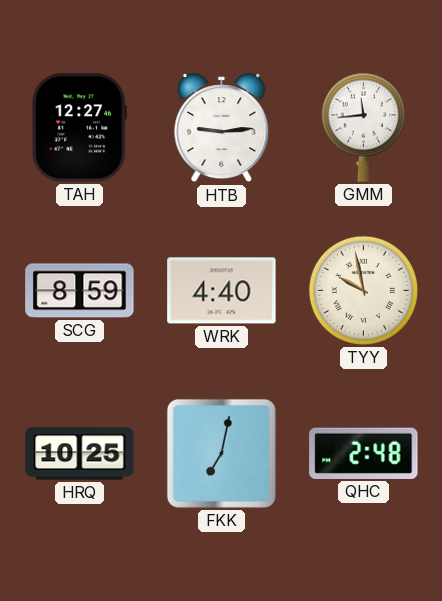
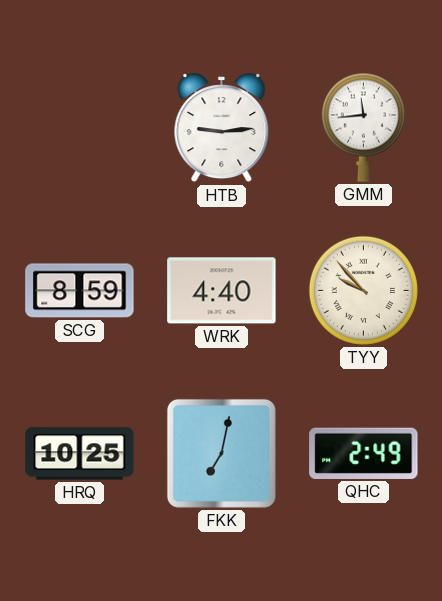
TAH: 12:27 -> none
TYY: 9:58 -> 9:53
QHC: 2:48 -> 2:49
